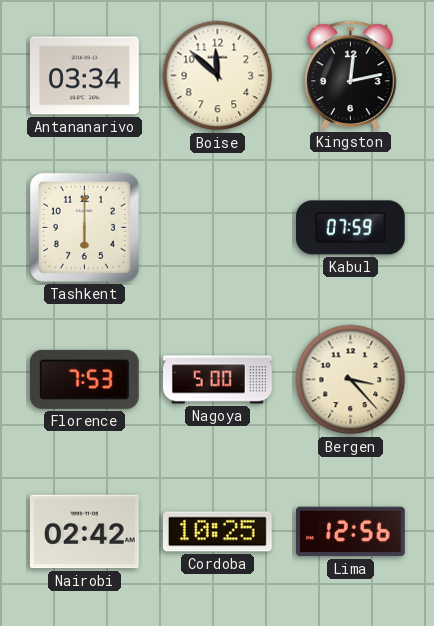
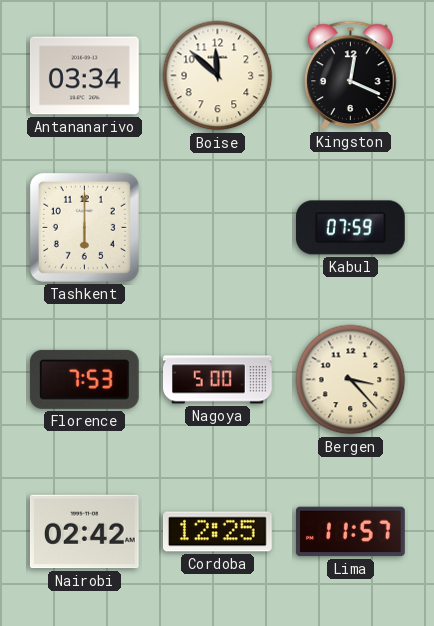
Kingston: 12:13 -> 12:19
Cordoba: 10:25 -> 12:25
Lima: 12:56 -> 11:57
